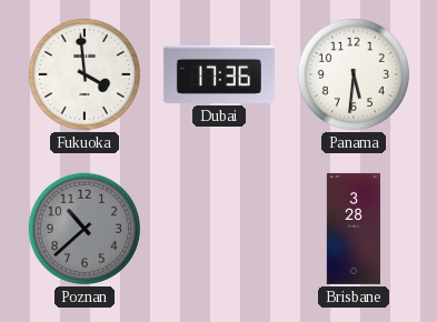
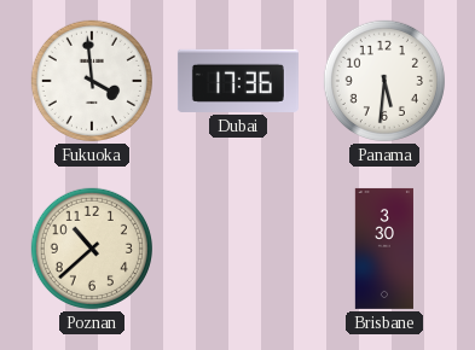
Poznan dial: grey -> cream
Brisbane: 3:28 -> 3:30
